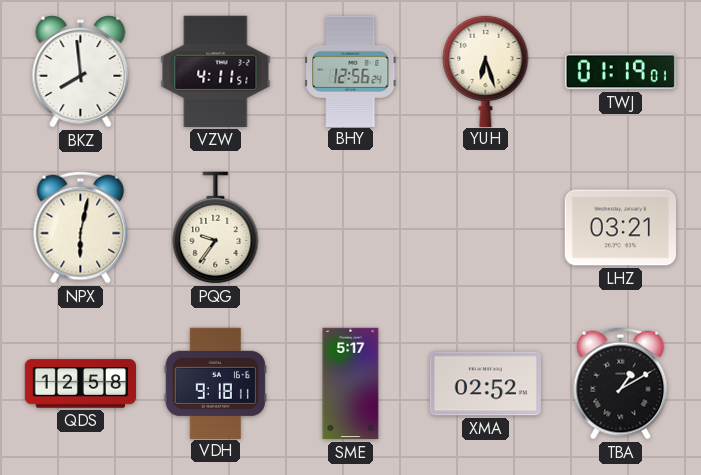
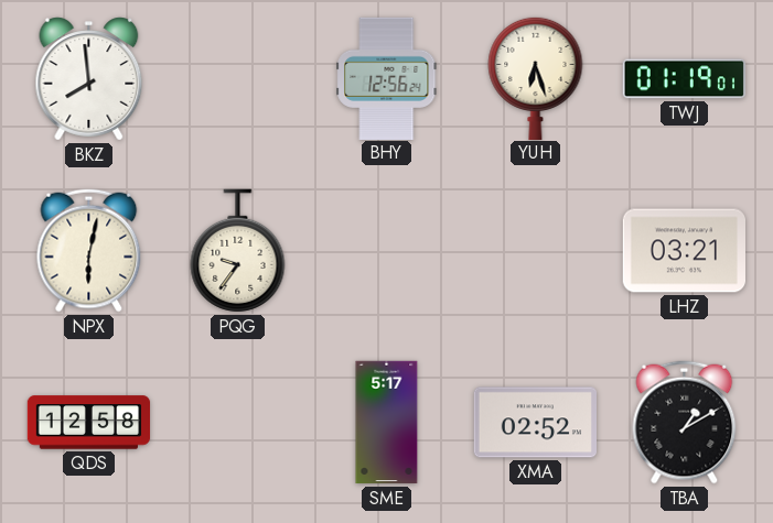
VZW: 4:11 -> none
VDH: 9:18 -> none
